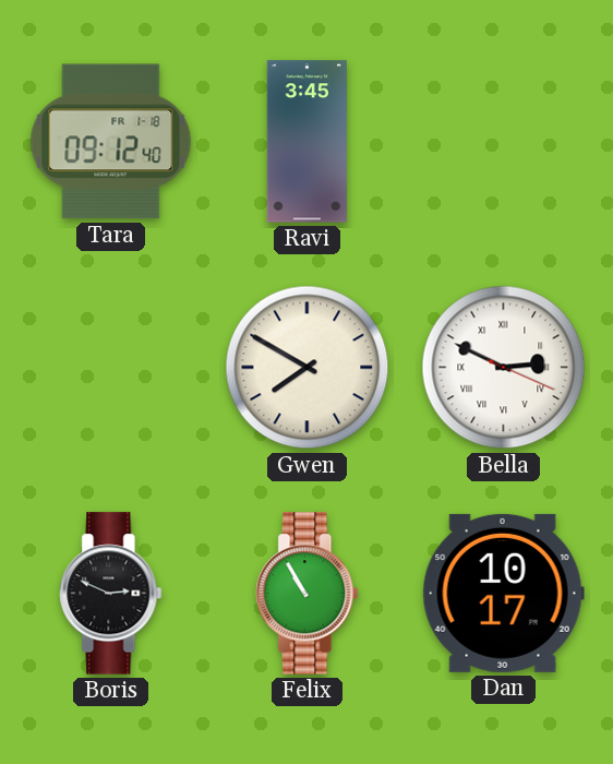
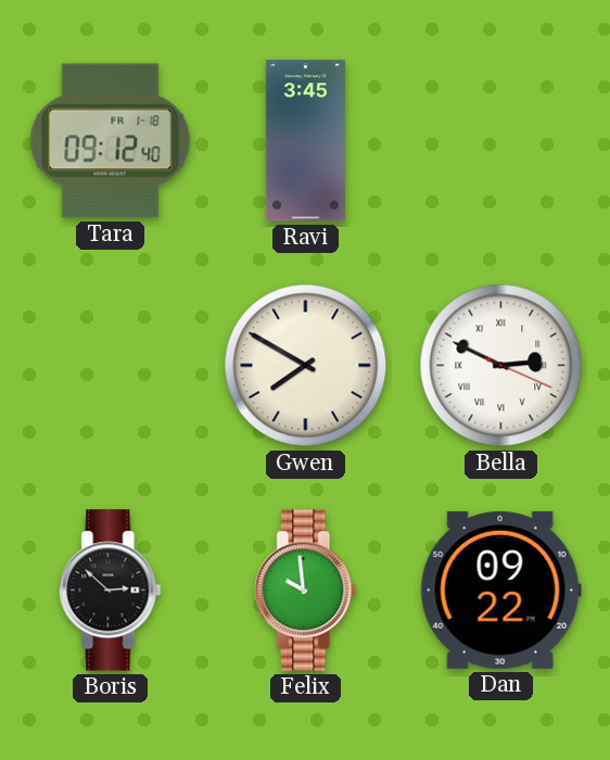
Boris: 2:49 -> 2:52
Felix: 10:55 -> 9:59
Dan: 10:17 -> 09:22
